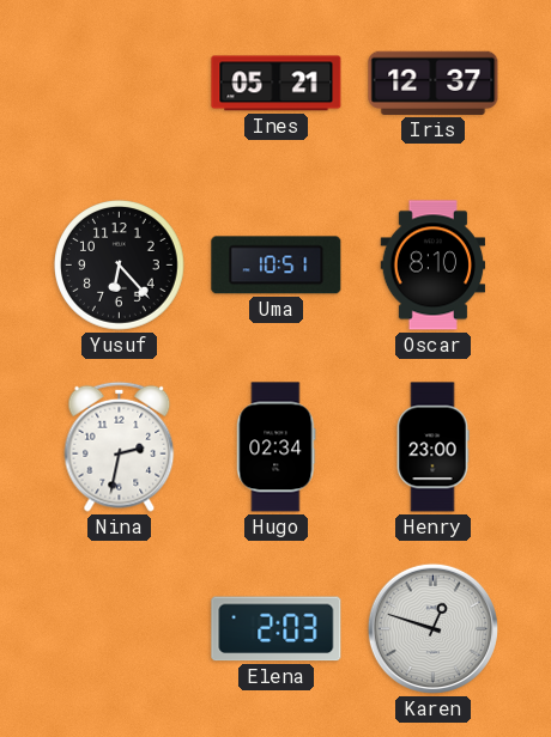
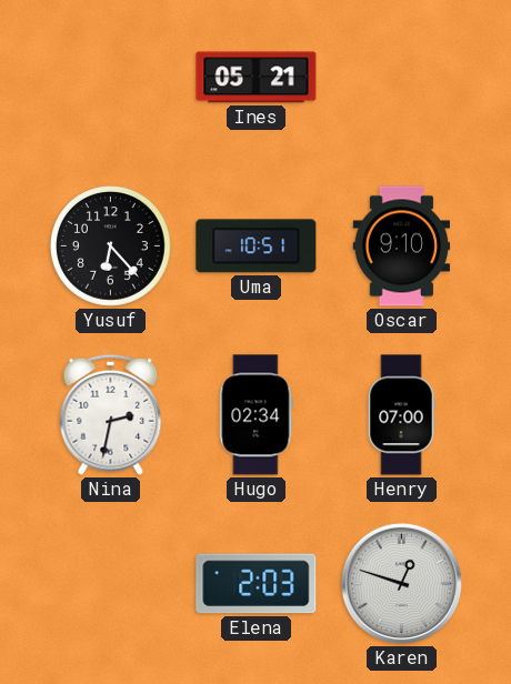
Iris: 12:37 -> none
Oscar: 8:10 -> 9:10
Henry: 23:00 -> 07:00
